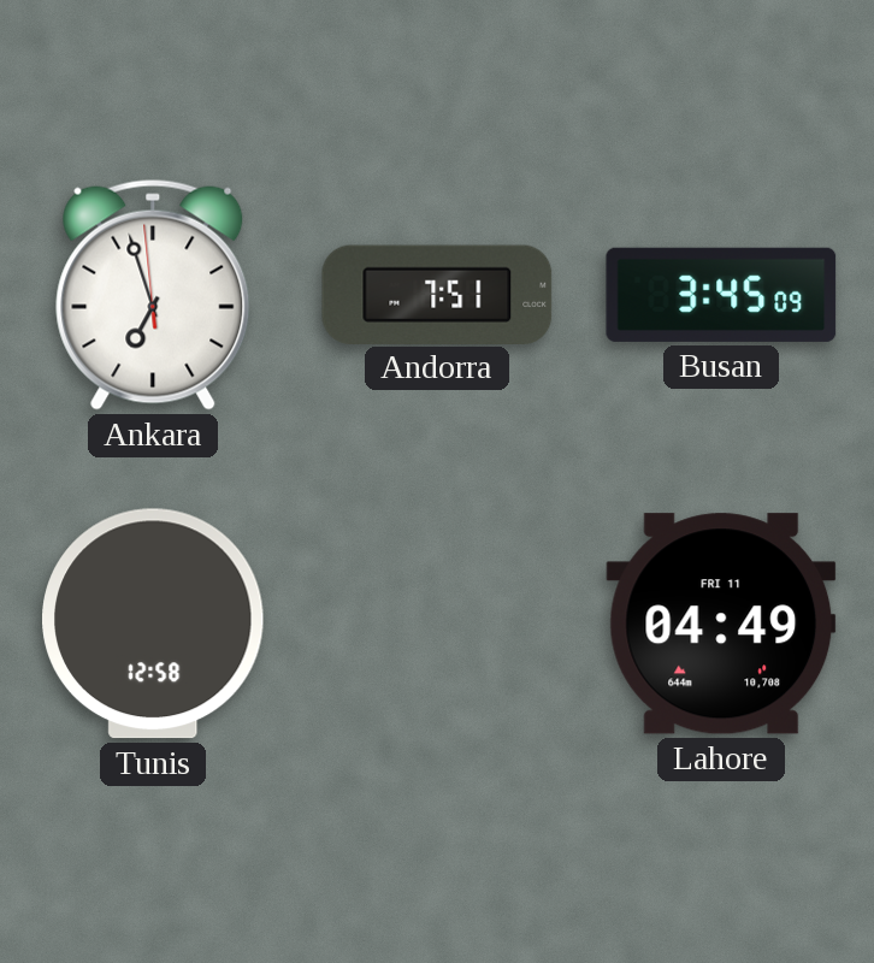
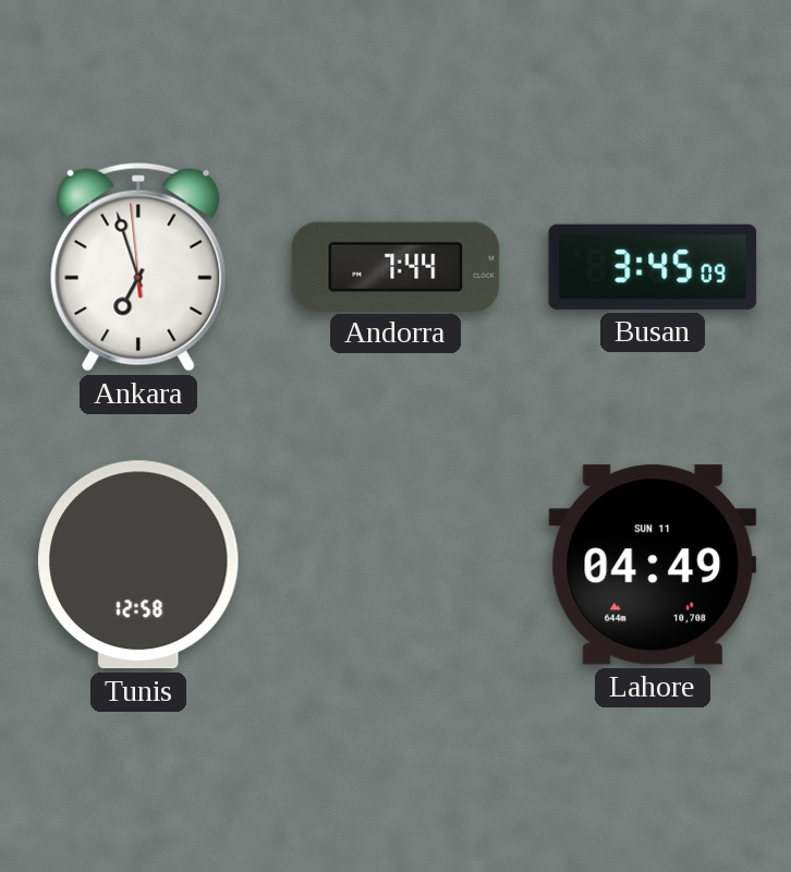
Andorra: 7:51 -> 7:44
Lahore date: FRI 11 -> SUN 11
